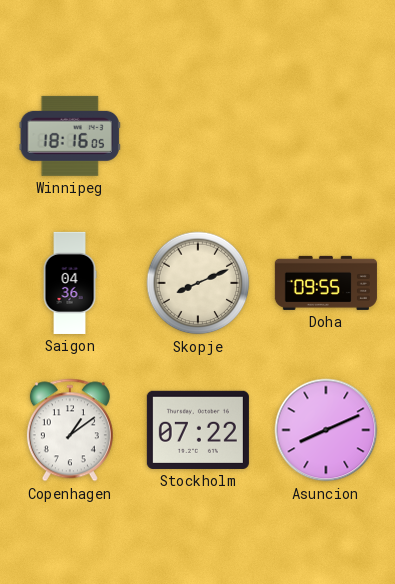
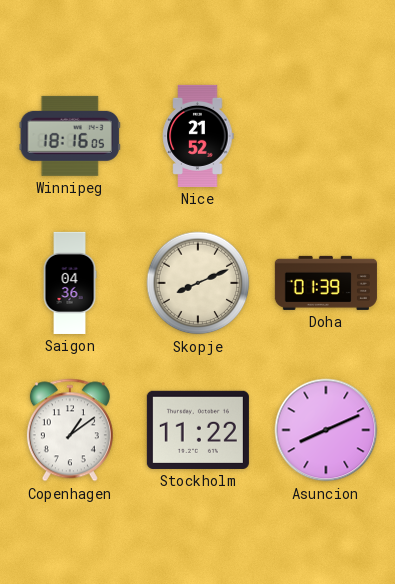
Nice: none -> 21:52
Doha: 09:55 -> 01:39
Stockholm: 07:22 -> 11:22
